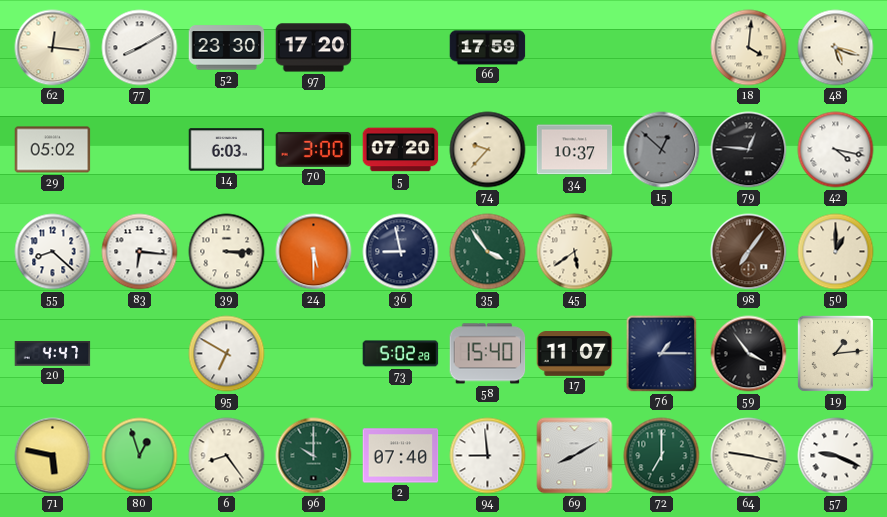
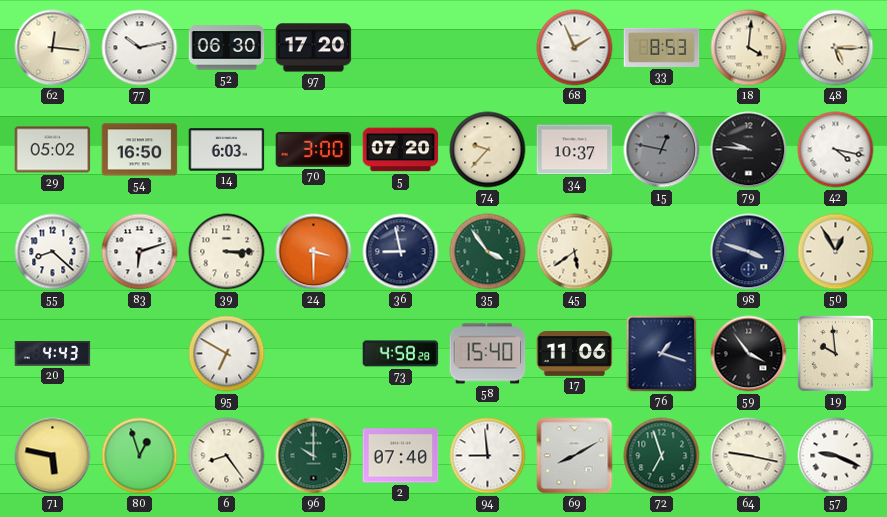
77: 8:10 -> 10:13
52: 23:30 -> 06:30
66: 17:59 -> none
68: none -> 1:56
33: none -> 8:53
48: 5:18 -> 5:15
54: none -> 16:50
15: 12:52 -> 12:47
79: 12:46 -> 9:46
83: 6:16 -> 6:12
24: 5:30 -> 3:30
98: 7:06 -> 3:48
98 dial: brown -> navy
50: 1:00 -> 12:55
20: 4:47 -> 4:43
73: 5:02 -> 4:58
17: 11:07 -> 11:06
76: 1:15 -> 1:18
19: 1:14 -> 9:59
72: 7:00 -> 6:57
